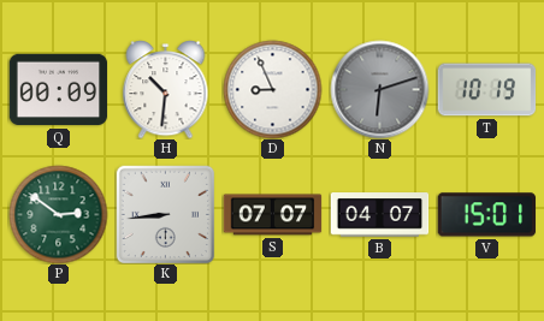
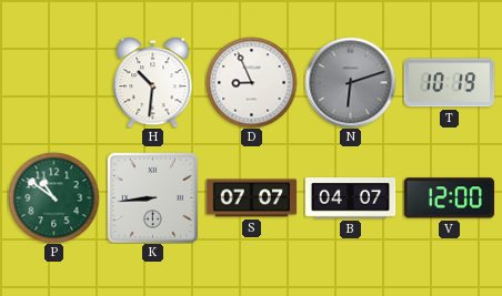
Q: 00:09 -> none
P: 2:51 -> 10:51
V: 15:01 -> 12:00
